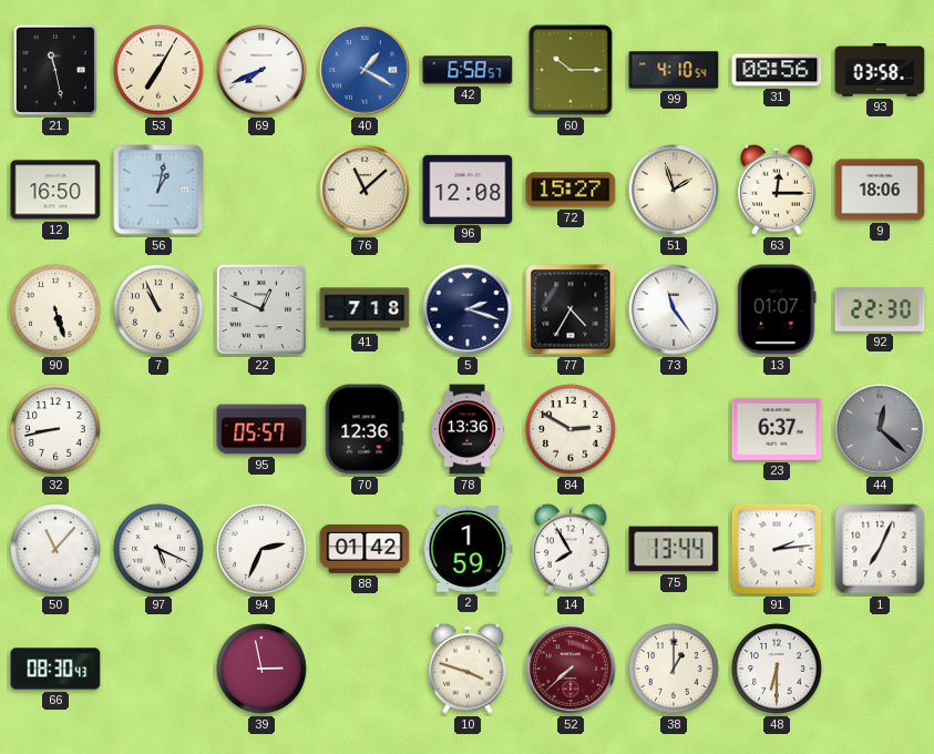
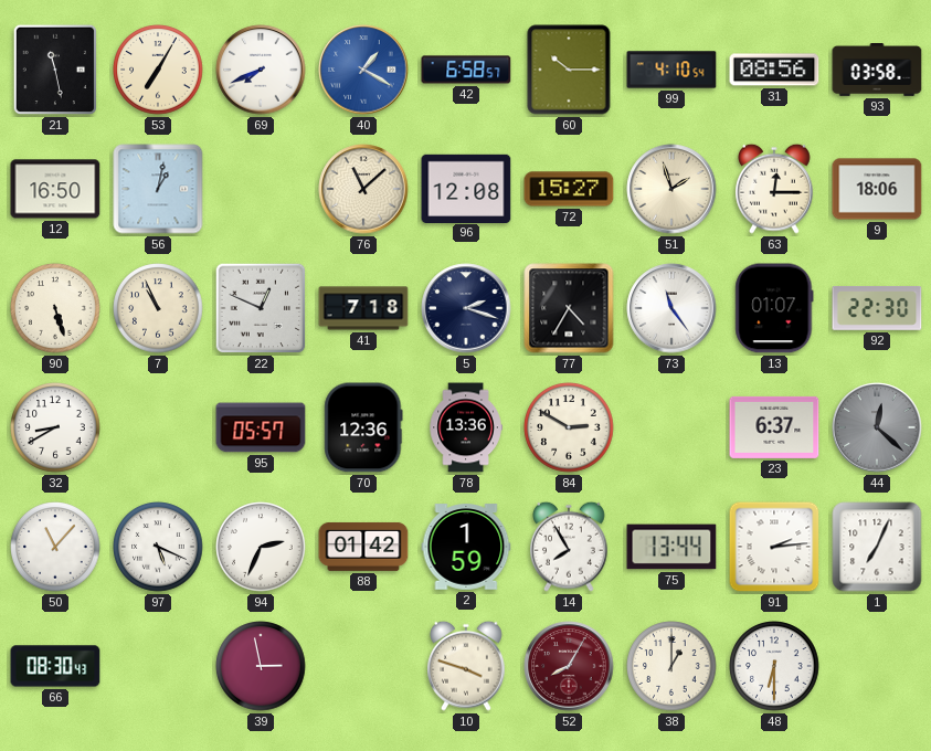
32: 8:43 -> 8:40
52: 7:38 -> 8:05
